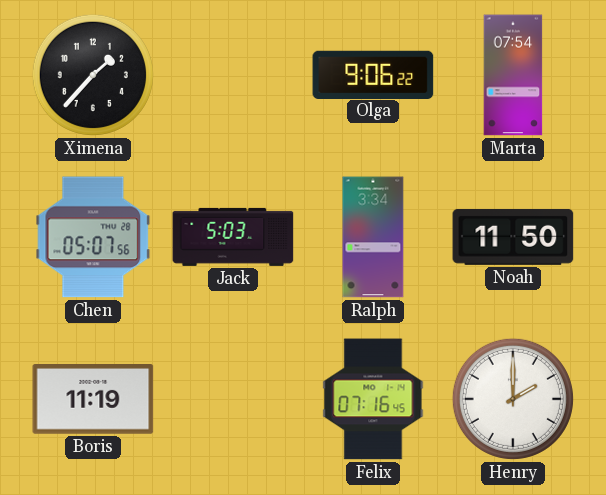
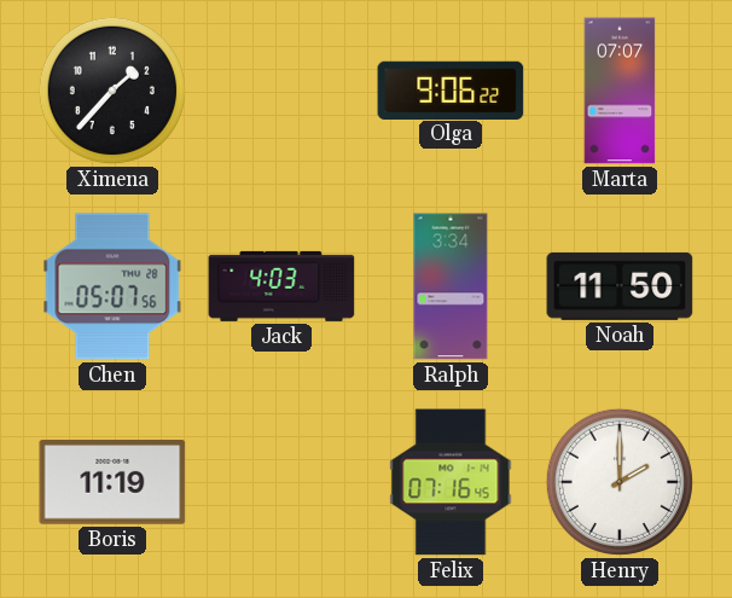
Marta: 07:54 -> 07:07
Jack: 5:03 -> 4:03
